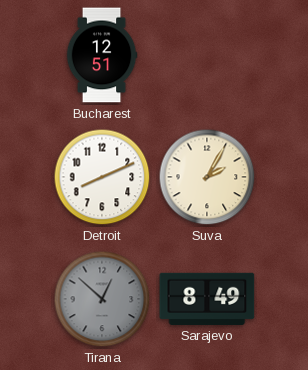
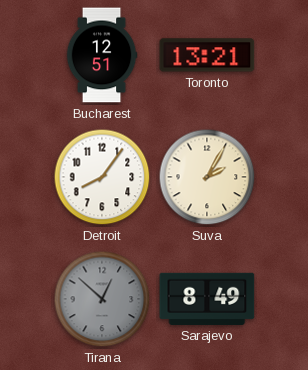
Toronto: none -> 13:21
Detroit: 8:11 -> 8:06
